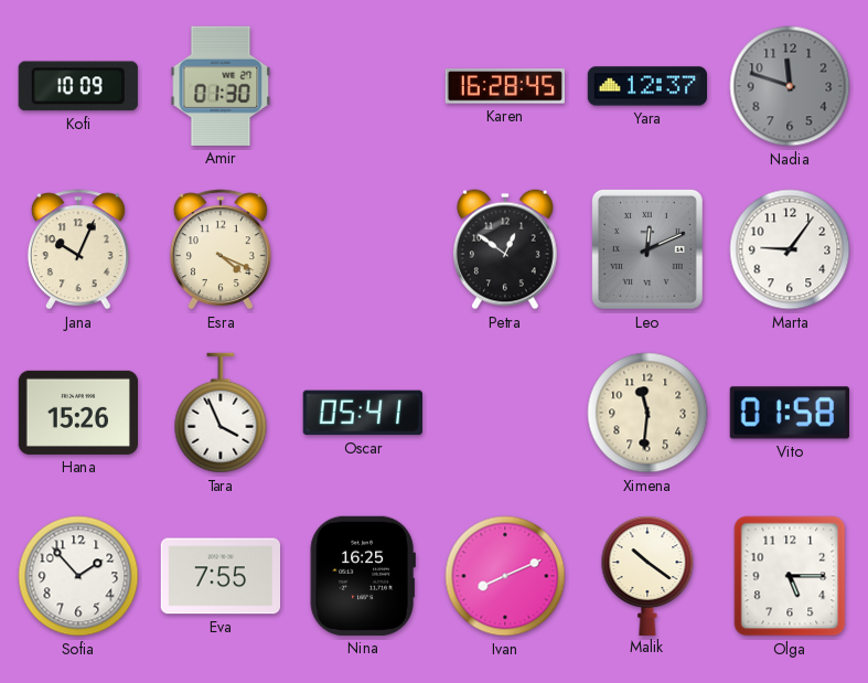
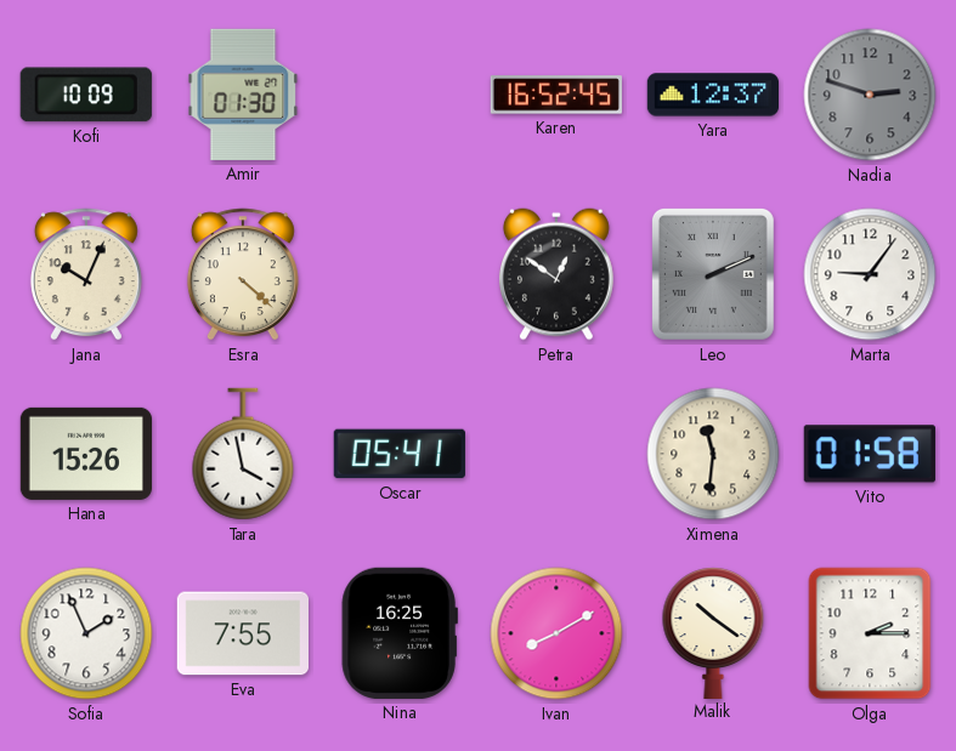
Karen: 16:28 -> 16:52
Nadia: 11:48 -> 2:48
Esra: 4:19 -> 4:22
Leo: 12:11 -> 2:11
Tara: 3:56 -> 3:58
Sofia: 1:53 -> 1:56
Ivan: 8:11 -> 8:10
Olga: 5:15 -> 2:15
